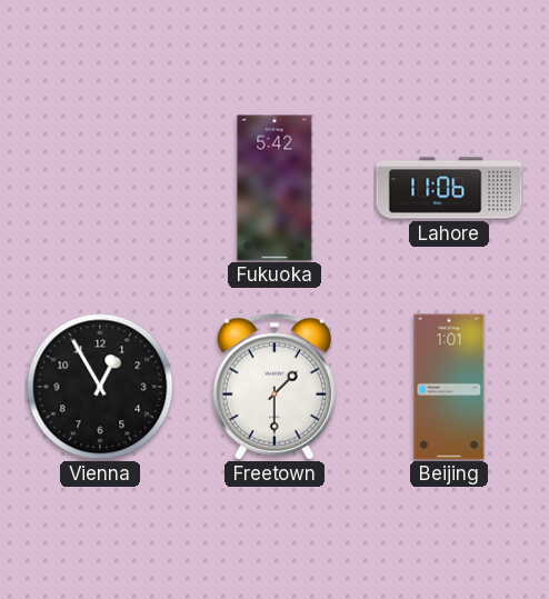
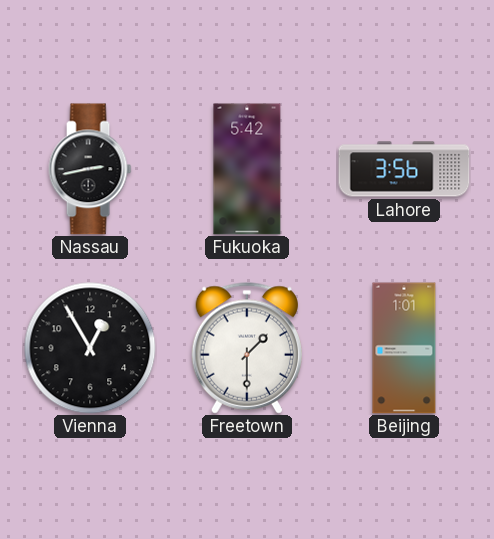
Nassau: none -> 2:43
Lahore: 11:06 -> 3:56
